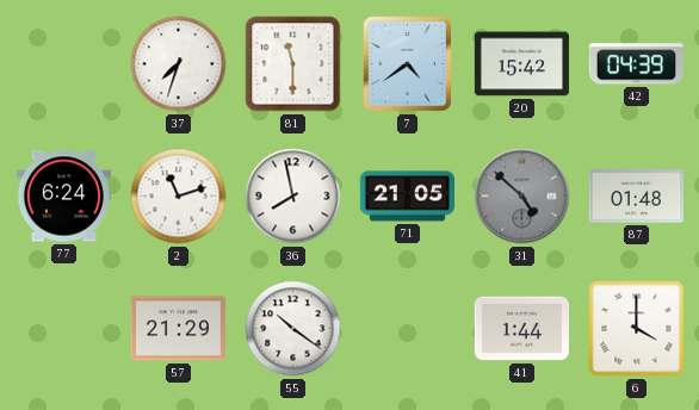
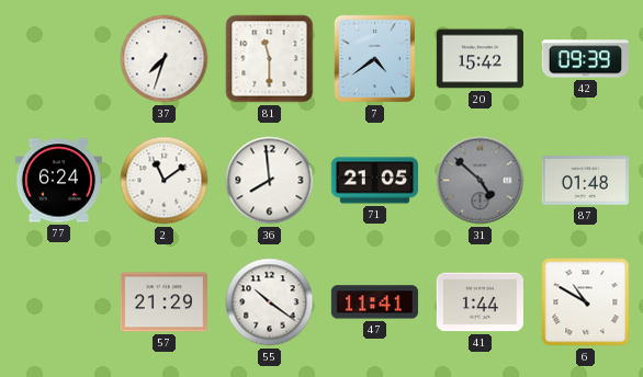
42: 04:39 -> 09:39
2: 11:12 -> 11:09
36: 7:58 -> 7:59
47: none -> 11:41
6: 4:00 -> 10:50
